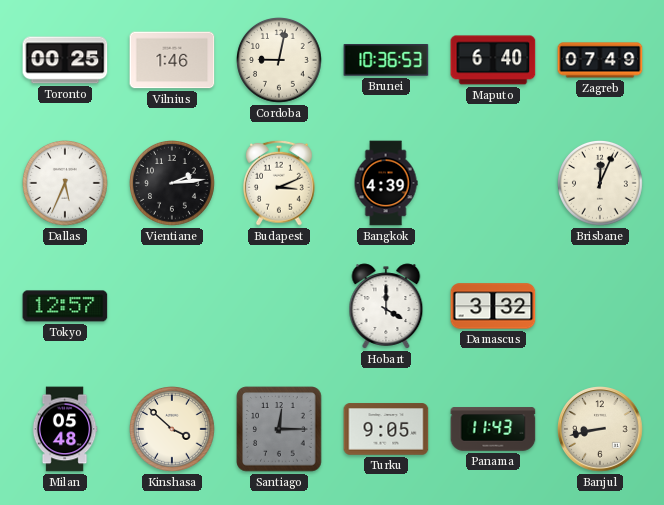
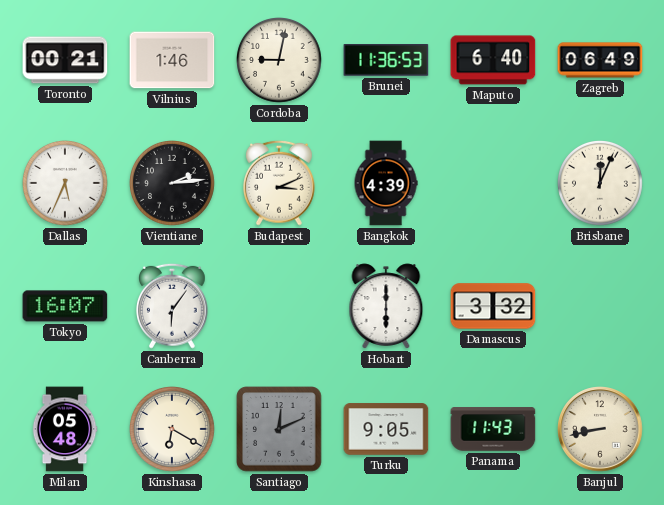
Toronto: 00:25 -> 00:21
Brunei: 10:36 -> 11:36
Zagreb: 07:49 -> 06:49
Tokyo: 12:57 -> 16:07
Canberra: none -> 6:06
Hobart: 4:00 -> 6:00
Kinshasa: 3:52 -> 6:20
Santiago: 12:15 -> 12:11
